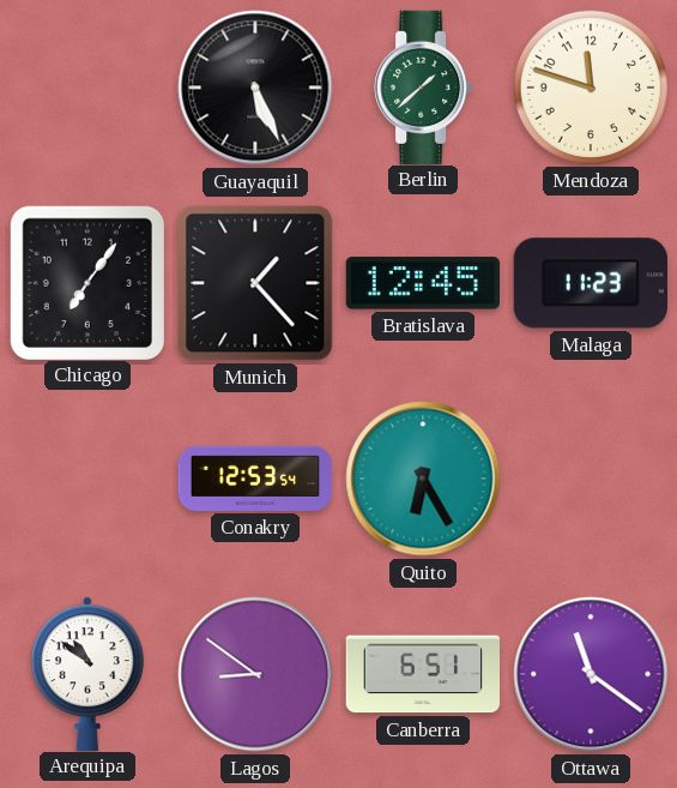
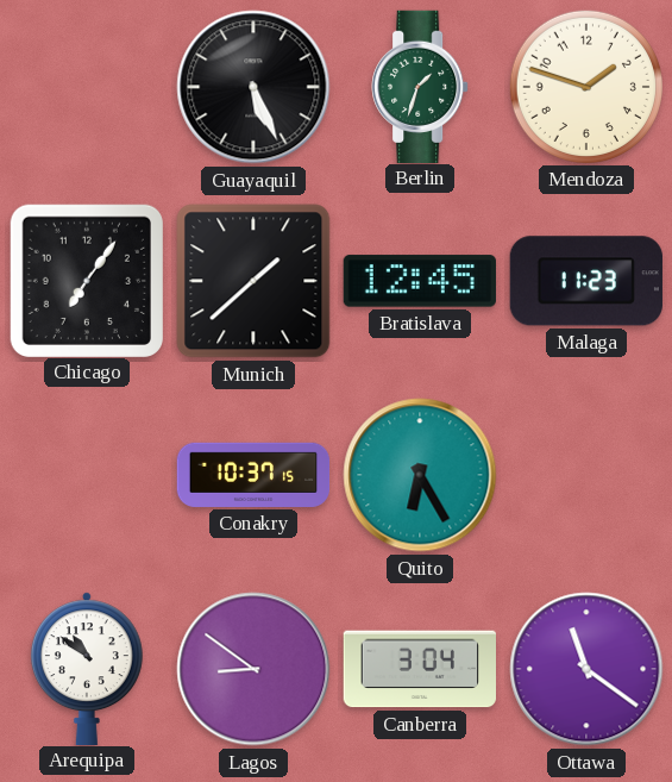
Berlin: 1:38 -> 1:33
Mendoza: 11:48 -> 1:48
Munich: 1:23 -> 1:38
Conakry: 12:53 -> 10:37
Canberra: 6:51 -> 3:04
